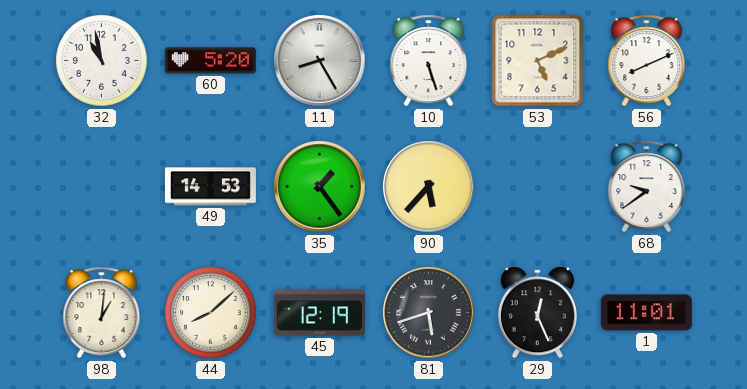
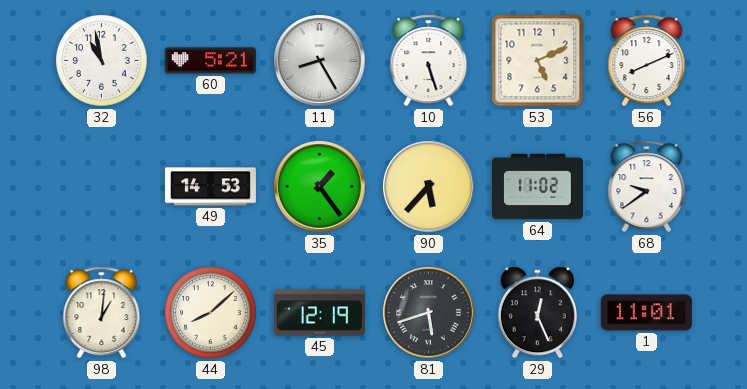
60: 5:20 -> 5:21
64: none -> 11:02
